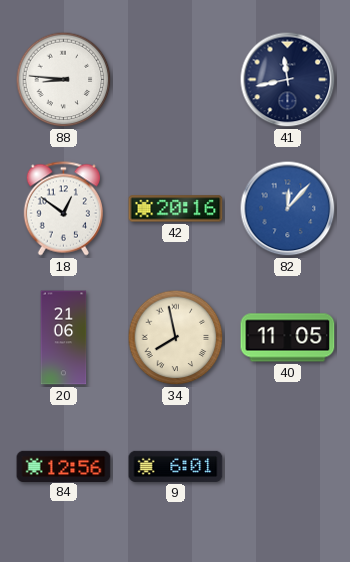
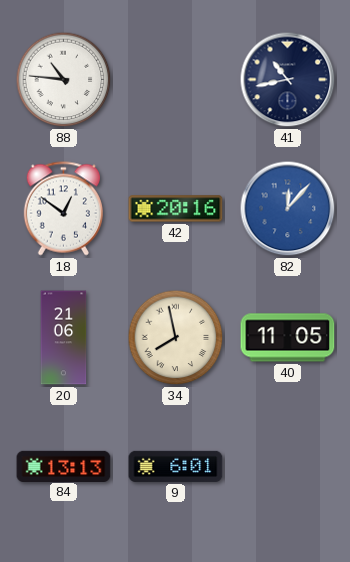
88: 8:46 -> 10:46
41: 11:43 -> 10:43
84: 12:56 -> 13:13
